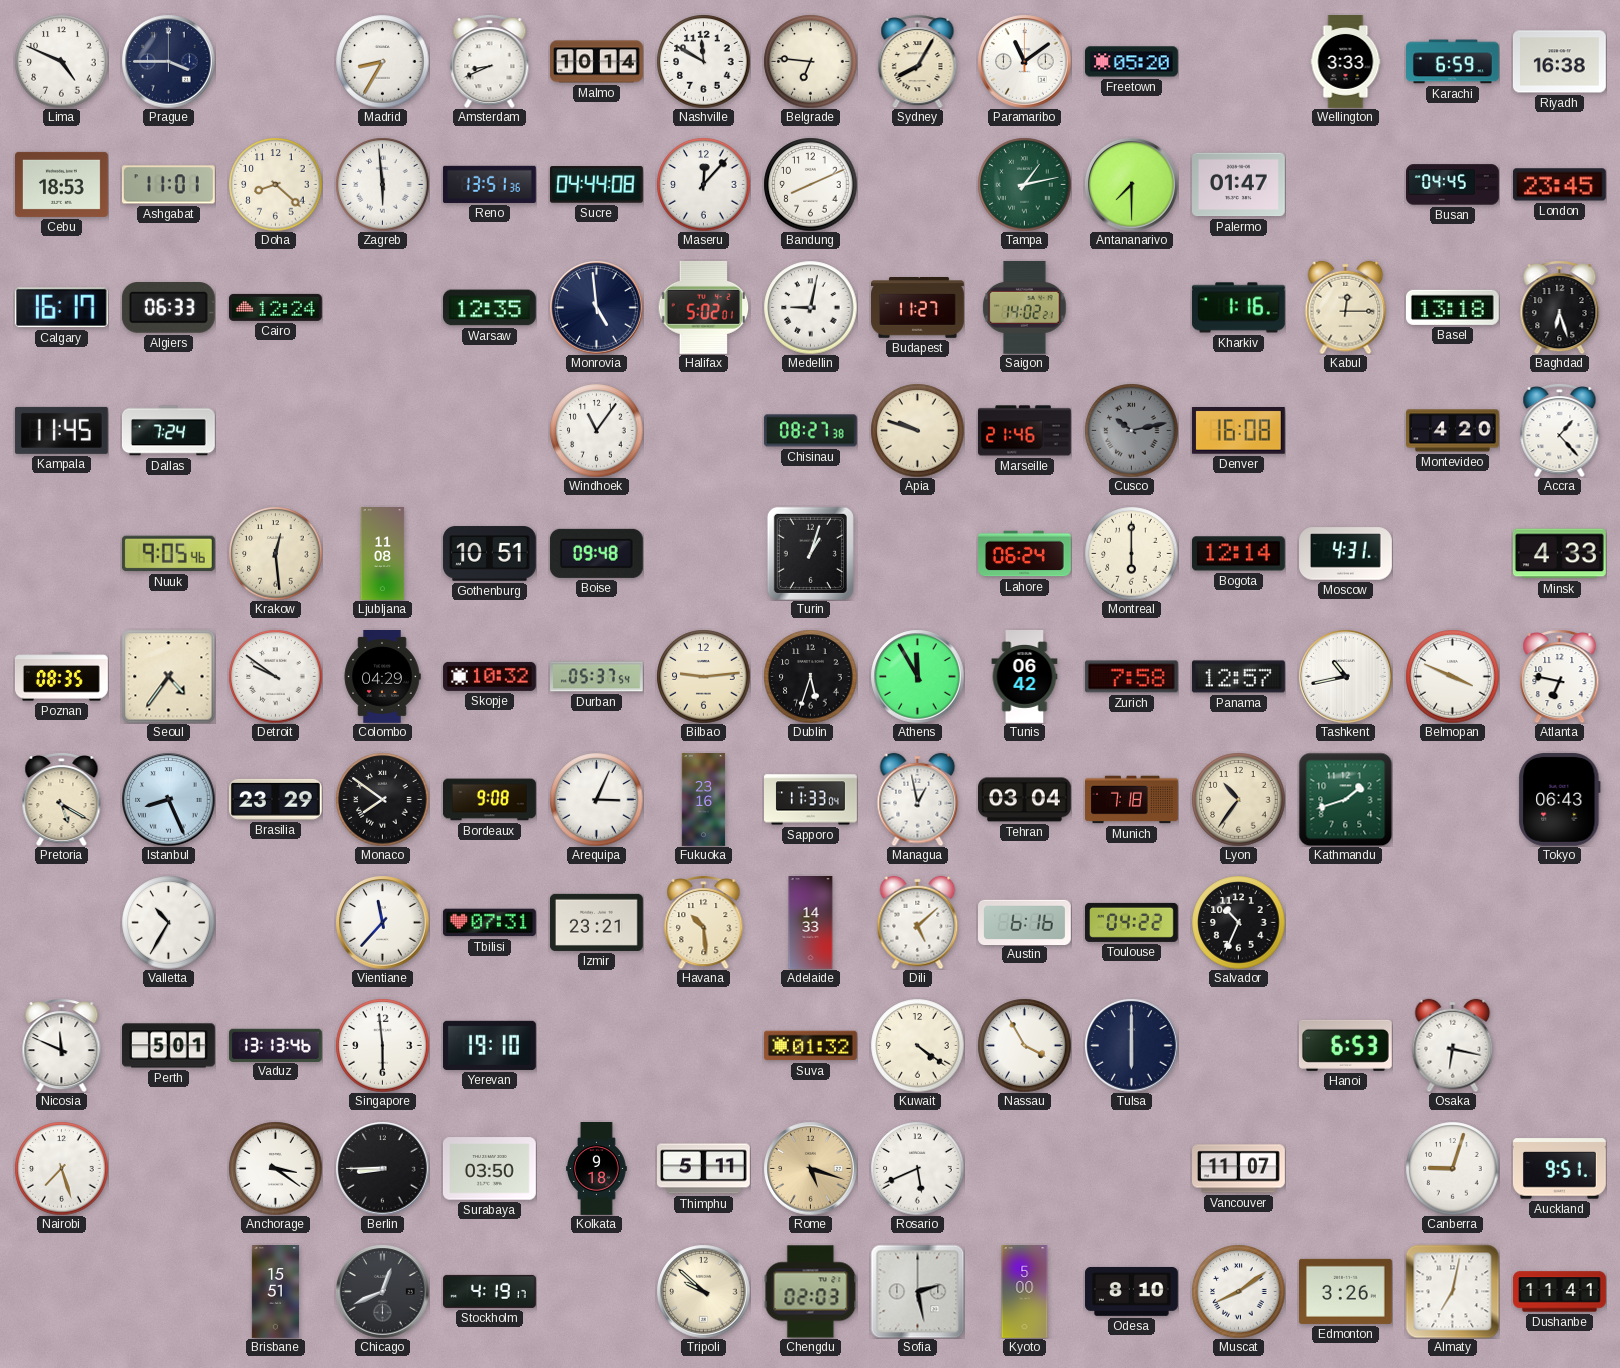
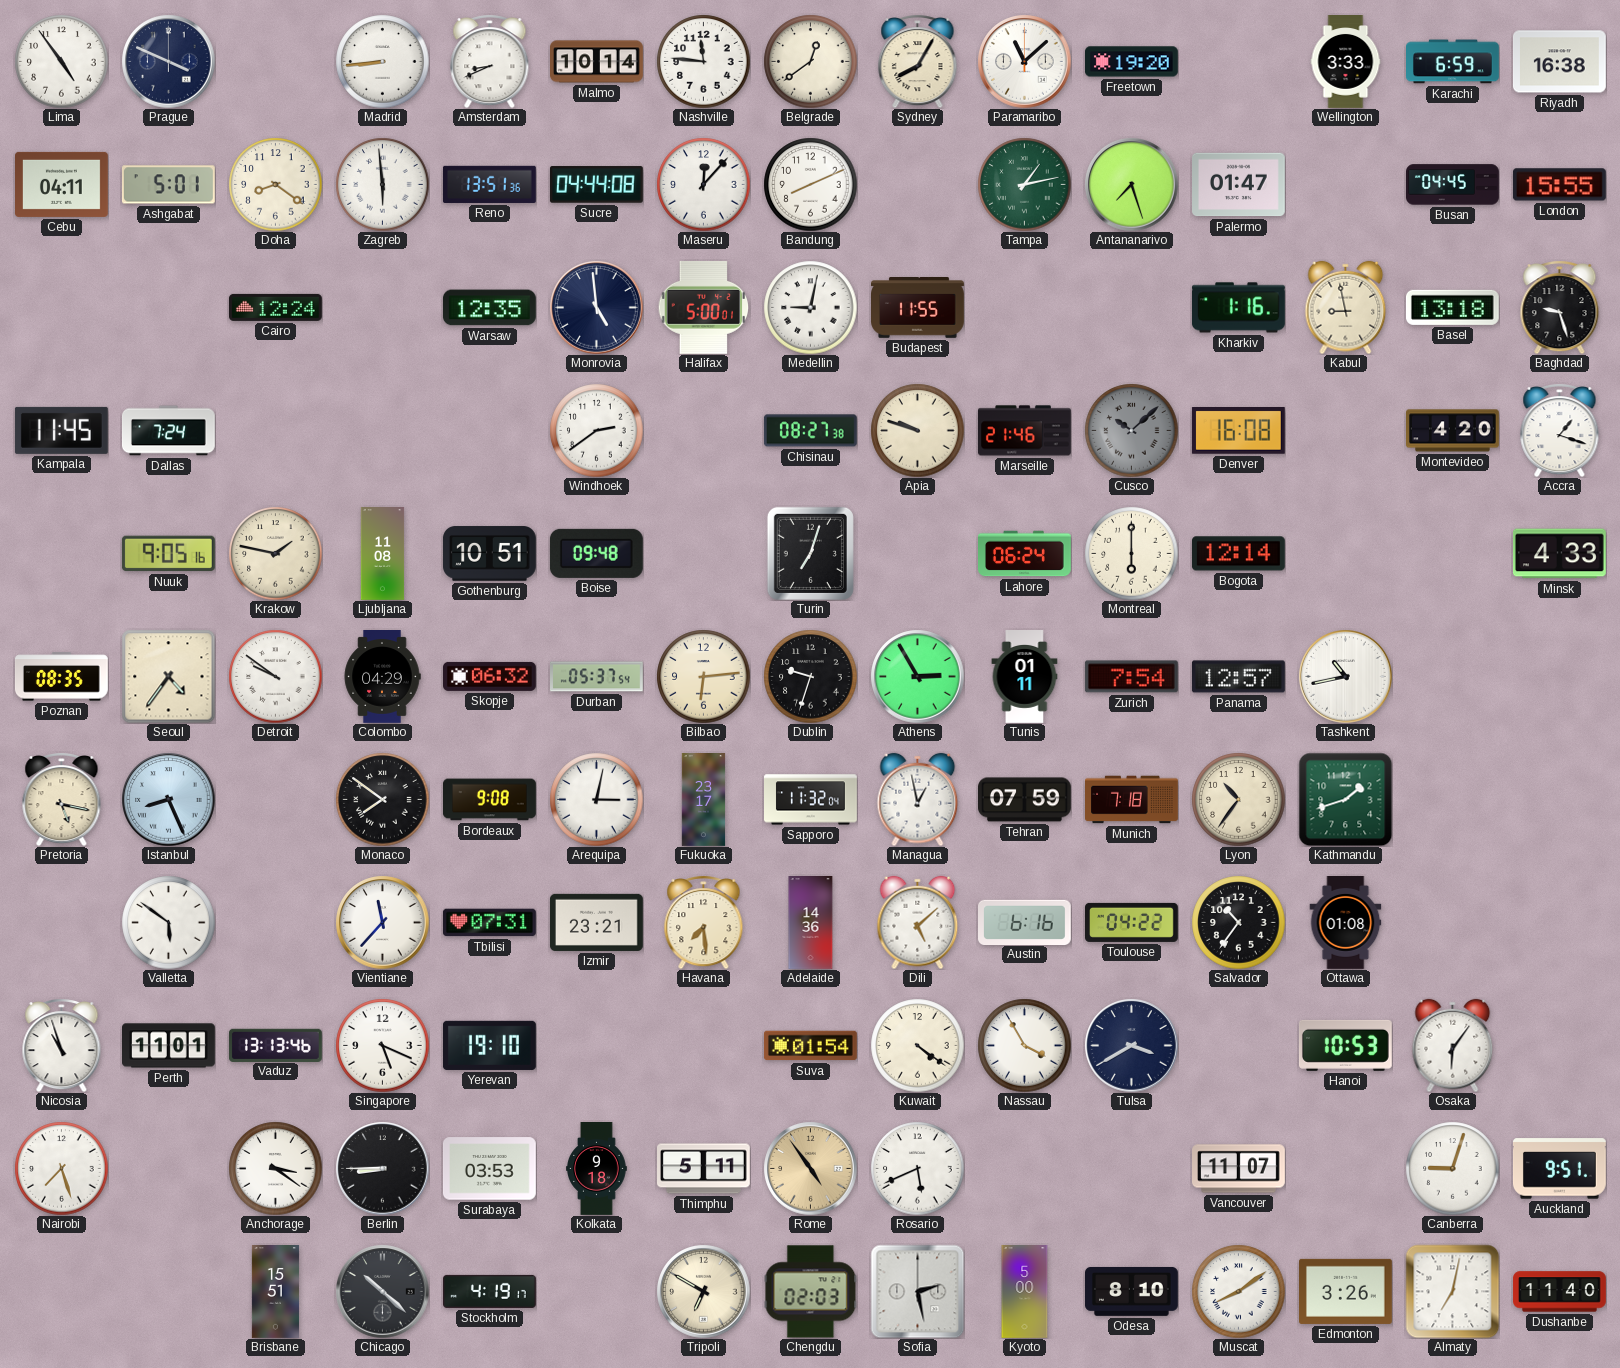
Lima: 4:49 -> 4:54
Prague: 3:45 -> 3:49
Madrid: 8:35 -> 8:44
Nashville: 11:50 -> 11:46
Belgrade: 6:46 -> 12:39
Paramaribo: 11:09 -> 11:08
Freetown: 05:20 -> 19:20
Cebu: 18:53 -> 04:11
Ashgabat: 11:01 -> 5:01
Doha: 8:22 -> 8:21
Antananarivo: 7:30 -> 7:27
London: 23:45 -> 15:55
Calgary: 16:17 -> none
Algiers: 06:33 -> none
Halifax: 5:02 -> 5:00
Budapest: 11:27 -> 11:55
Saigon: 14:02 -> none
Kabul: 12:15 -> 8:58
Baghdad: 6:27 -> 9:27
Windhoek: 11:06 -> 2:39
Cusco: 10:13 -> 10:08
Accra: 1:23 -> 1:18
Nuuk: 9:05:46 -> 9:05:16
Krakow: 12:29 -> 1:47
Turin: 1:03 -> 7:03
Moscow: 4:31 -> none
Skopje: 10:32 -> 06:32
Bilbao: 9:14 -> 6:14
Dublin: 5:33 -> 9:33
Athens: 11:55 -> 2:55
Tunis: 06:42 -> 01:11
Zurich: 7:58 -> 7:54
Belmopan: 3:49 -> none
Atlanta: 6:47 -> none
Pretoria: 5:20 -> 5:17
Brasilia: 23:29 -> none
Arequipa: 3:04 -> 3:02
Fukuoka: 23:16 -> 23:17
Sapporo: 11:33 -> 11:32
Tehran: 03:04 -> 07:59
Tokyo: 06:43 -> none
Valletta: 10:35 -> 5:51
Havana: 10:29 -> 7:29
Adelaide: 14:33 -> 14:36
Salvador: 10:34 -> 10:36
Ottawa: none -> 01:08
Nicosia: 11:49 -> 10:57
Perth: 5:01 -> 11:01
Singapore: 5:59 -> 5:19
Suva: 01:32 -> 01:54
Tulsa: 6:00 -> 3:40
Hanoi: 6:53 -> 10:53
Osaka: 6:17 -> 6:06
Surabaya: 03:50 -> 03:53
Rome: 5:18 -> 4:54
Chicago: 12:41 -> 10:22
Tripoli: 9:52 -> 6:50
Dushanbe: 11:41 -> 11:40
